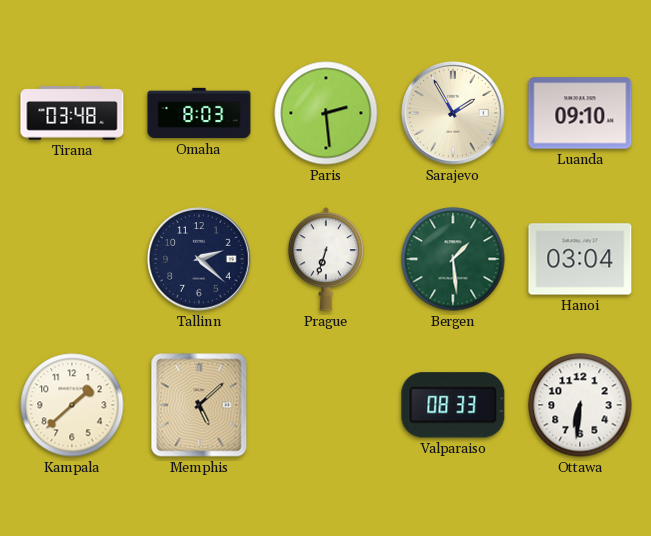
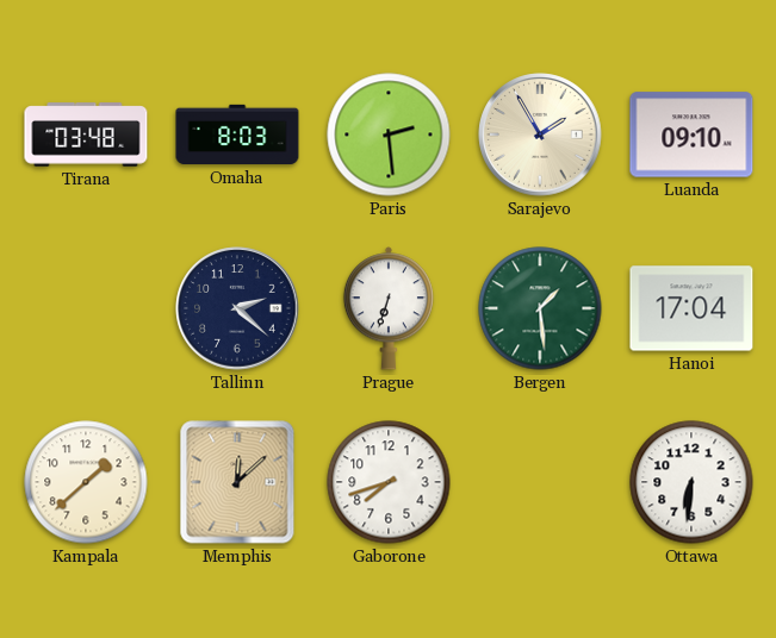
Hanoi: 03:04 -> 17:04
Memphis: 5:08 -> 12:08
Gaborone: none -> 7:42
Valparaiso: 08:33 -> none
